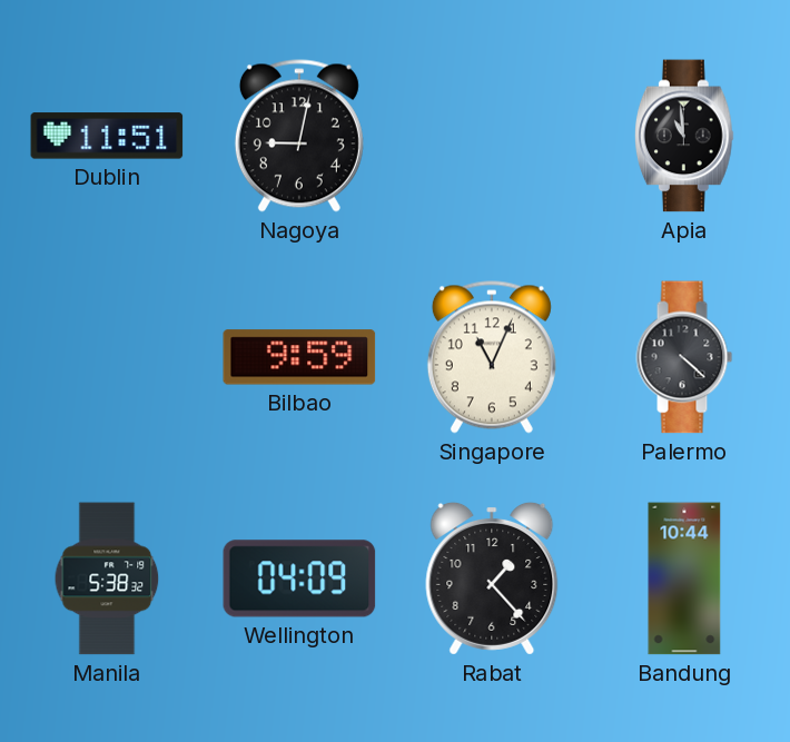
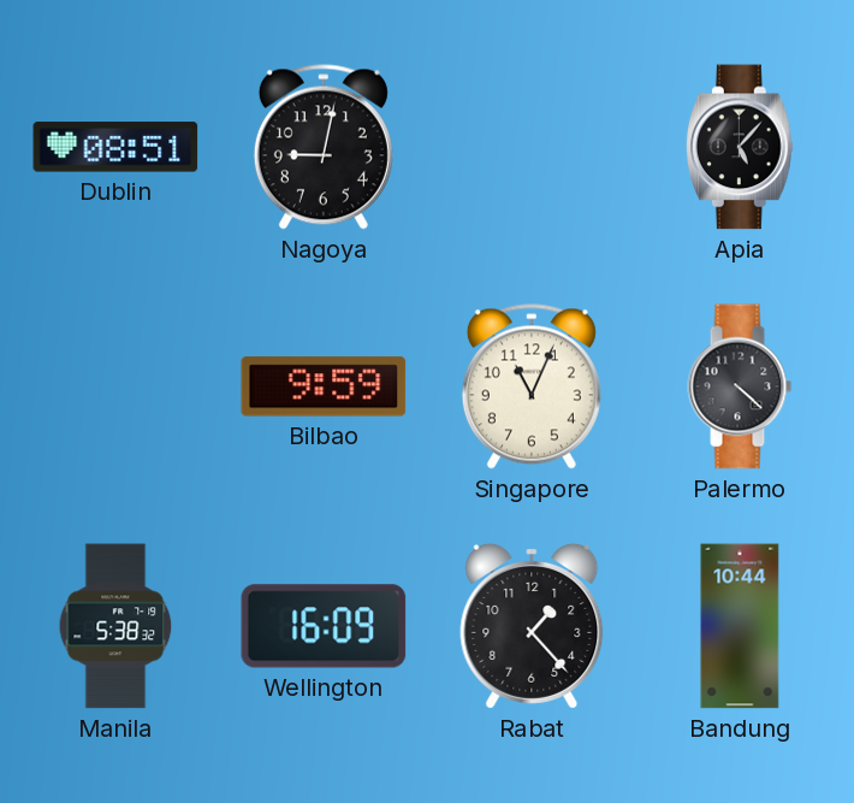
Dublin: 11:51 -> 08:51
Apia: 10:59 -> 5:07
Wellington: 04:09 -> 16:09
